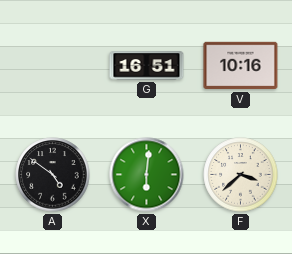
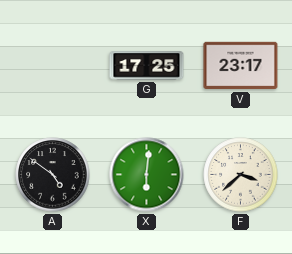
G: 16:51 -> 17:25
V: 10:16 -> 23:17
